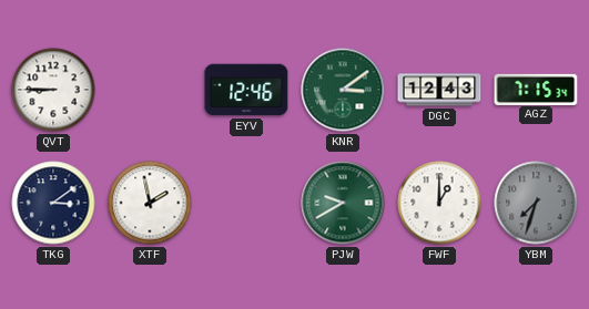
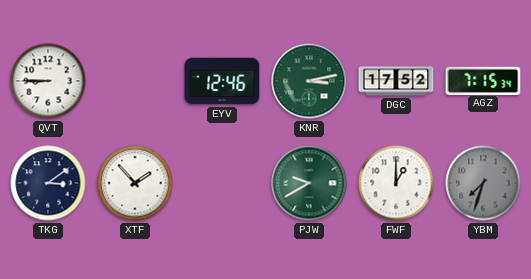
KNR: 3:09 -> 3:13
DGC: 12:43 -> 17:52
XTF: 1:58 -> 1:53
